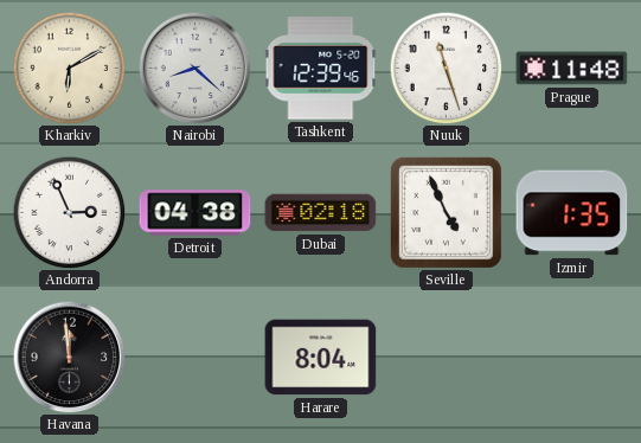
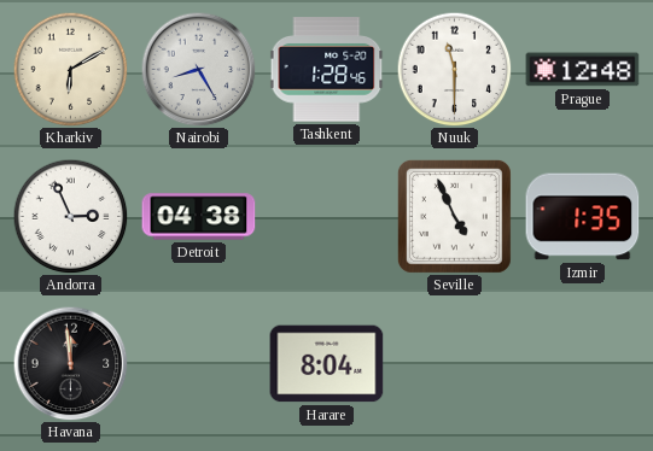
Nairobi: 8:22 -> 8:25
Tashkent: 12:39 -> 1:28
Nuuk: 11:27 -> 11:30
Prague: 11:48 -> 12:48
Dubai: 02:18 -> none
